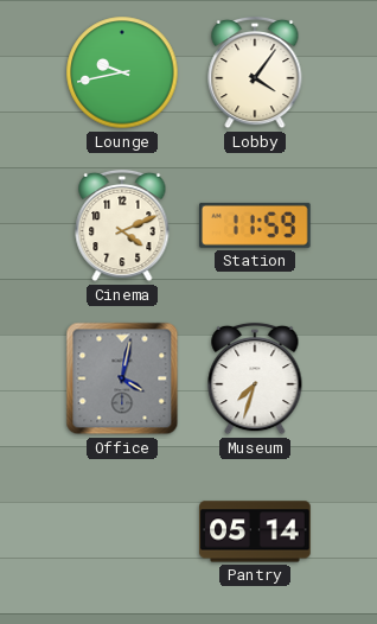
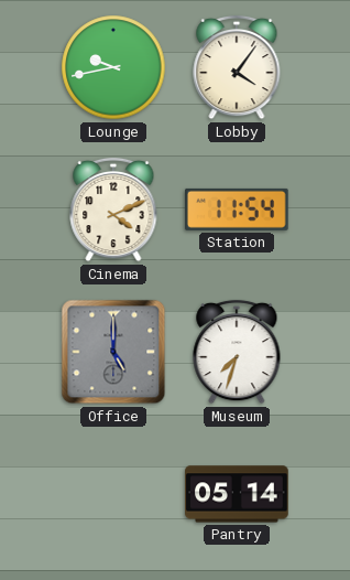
Station: 11:59 -> 11:54
Office: 4:02 -> 5:00
